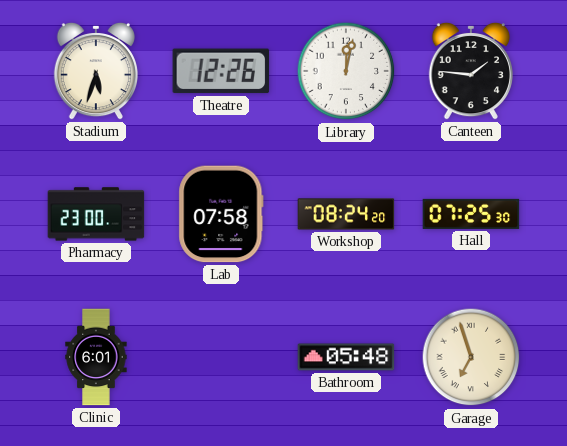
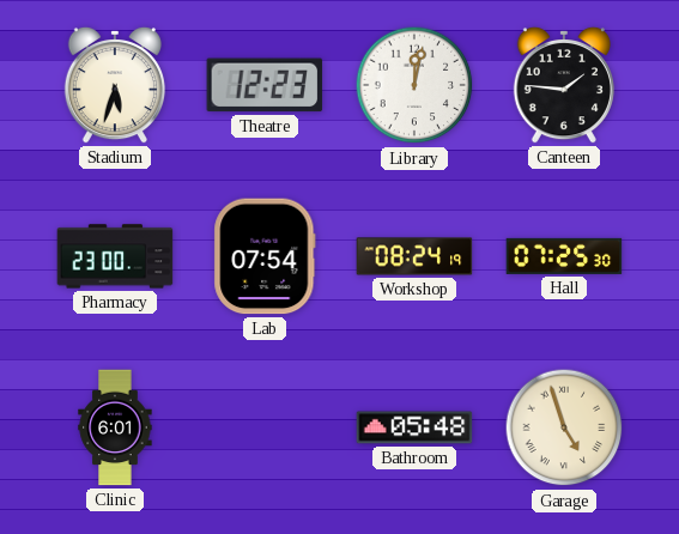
Theatre: 12:26 -> 12:23
Lab: 07:58 -> 07:54
Workshop: 08:24:20 -> 08:24:19
Garage: 6:57 -> 4:57
